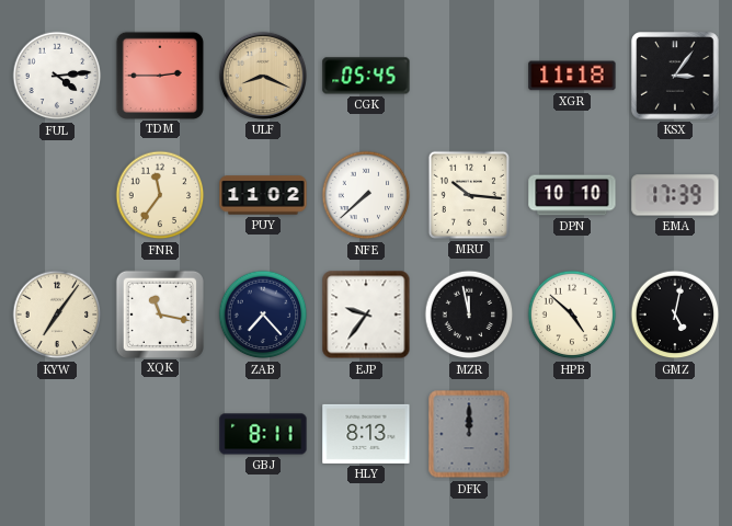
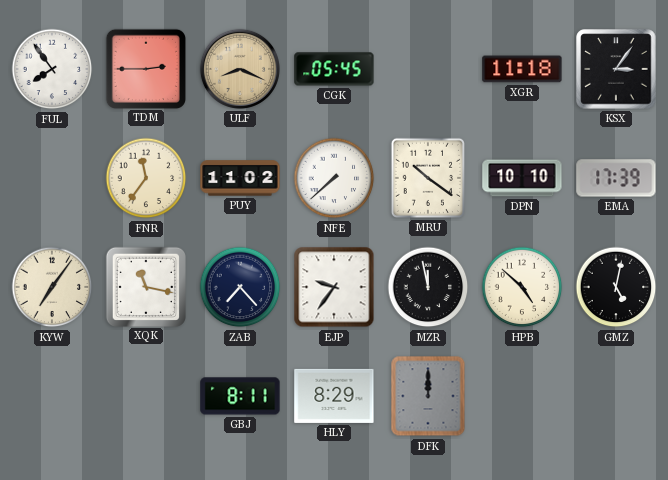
FUL: 4:14 -> 7:54
MRU: 10:16 -> 10:21
HLY: 8:13 -> 8:29
